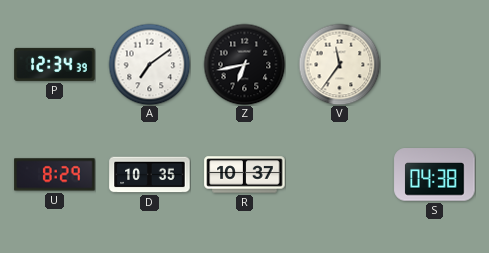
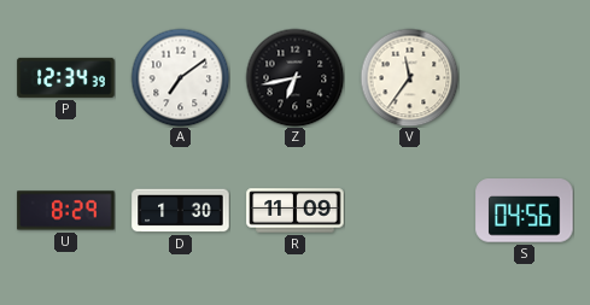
D: 10:35 -> 1:30
R: 10:37 -> 11:09
S: 04:38 -> 04:56
